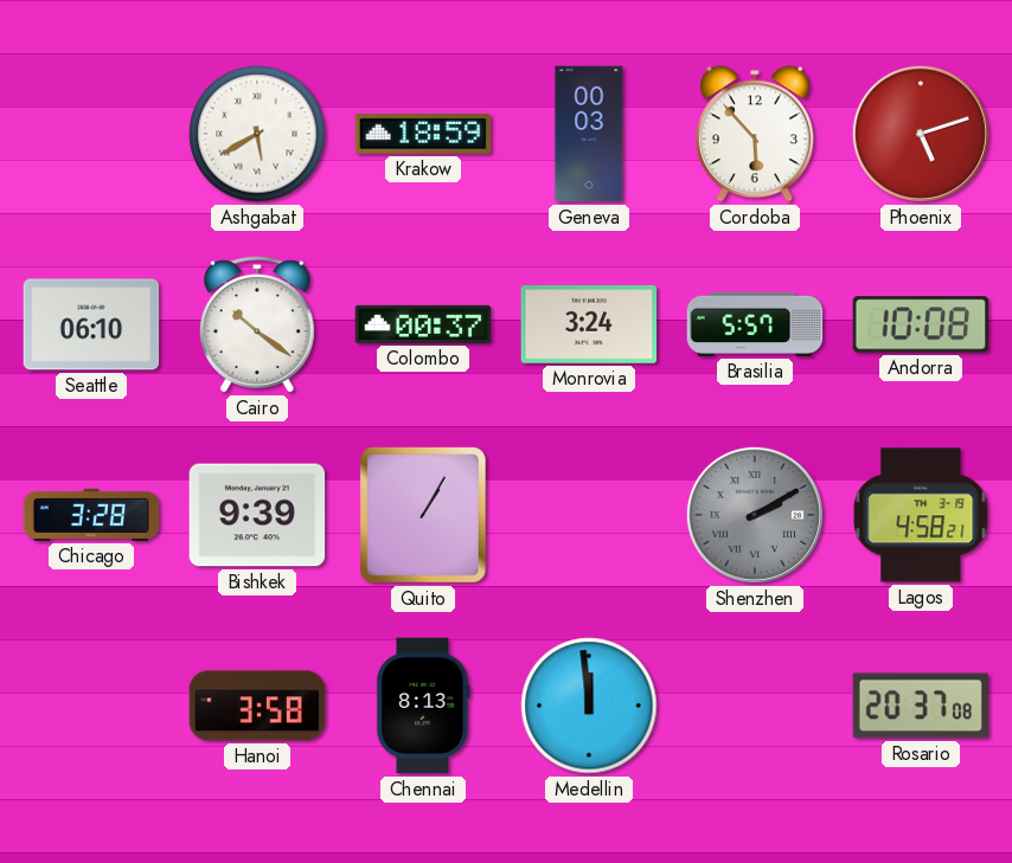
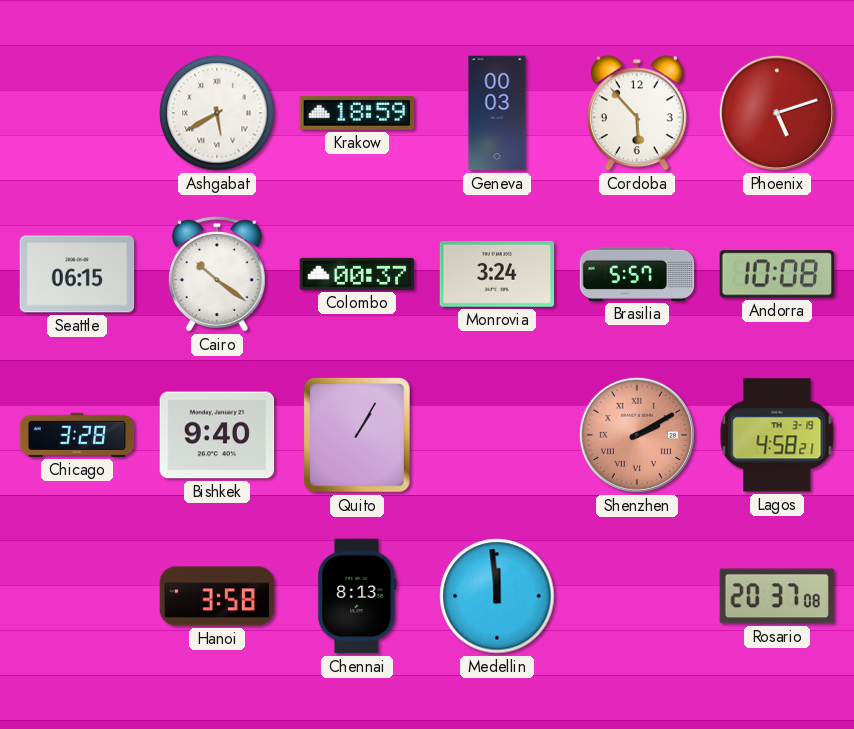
Seattle: 06:10 -> 06:15
Bishkek: 9:39 -> 9:40
Shenzhen dial: grey -> salmon
